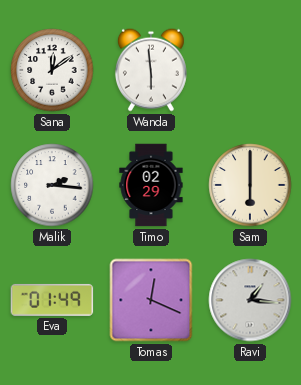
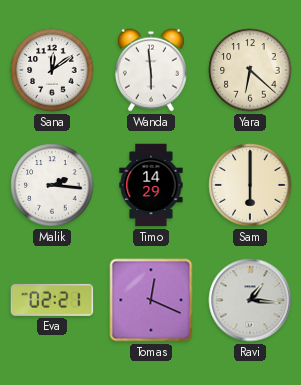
Yara: none -> 6:22
Timo: 02:29 -> 14:29
Eva: 01:49 -> 02:21
